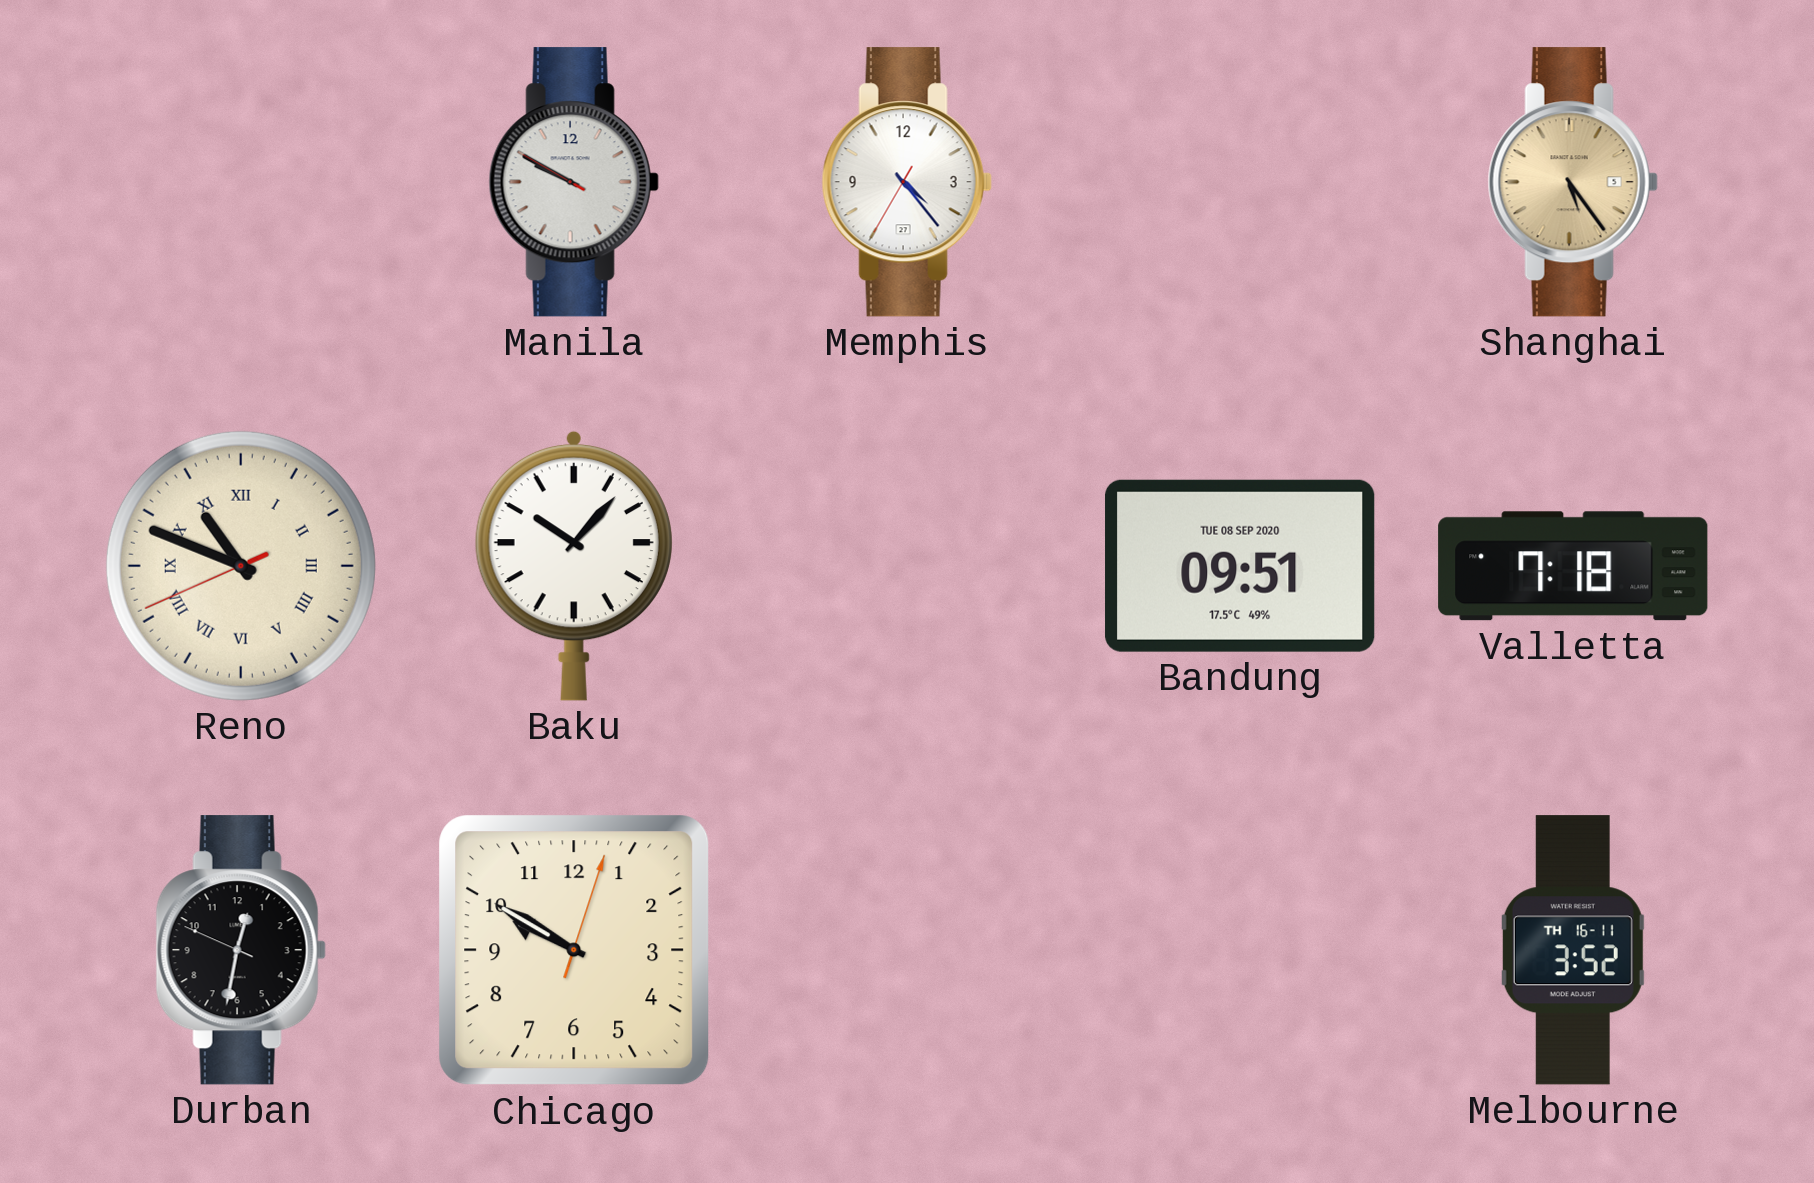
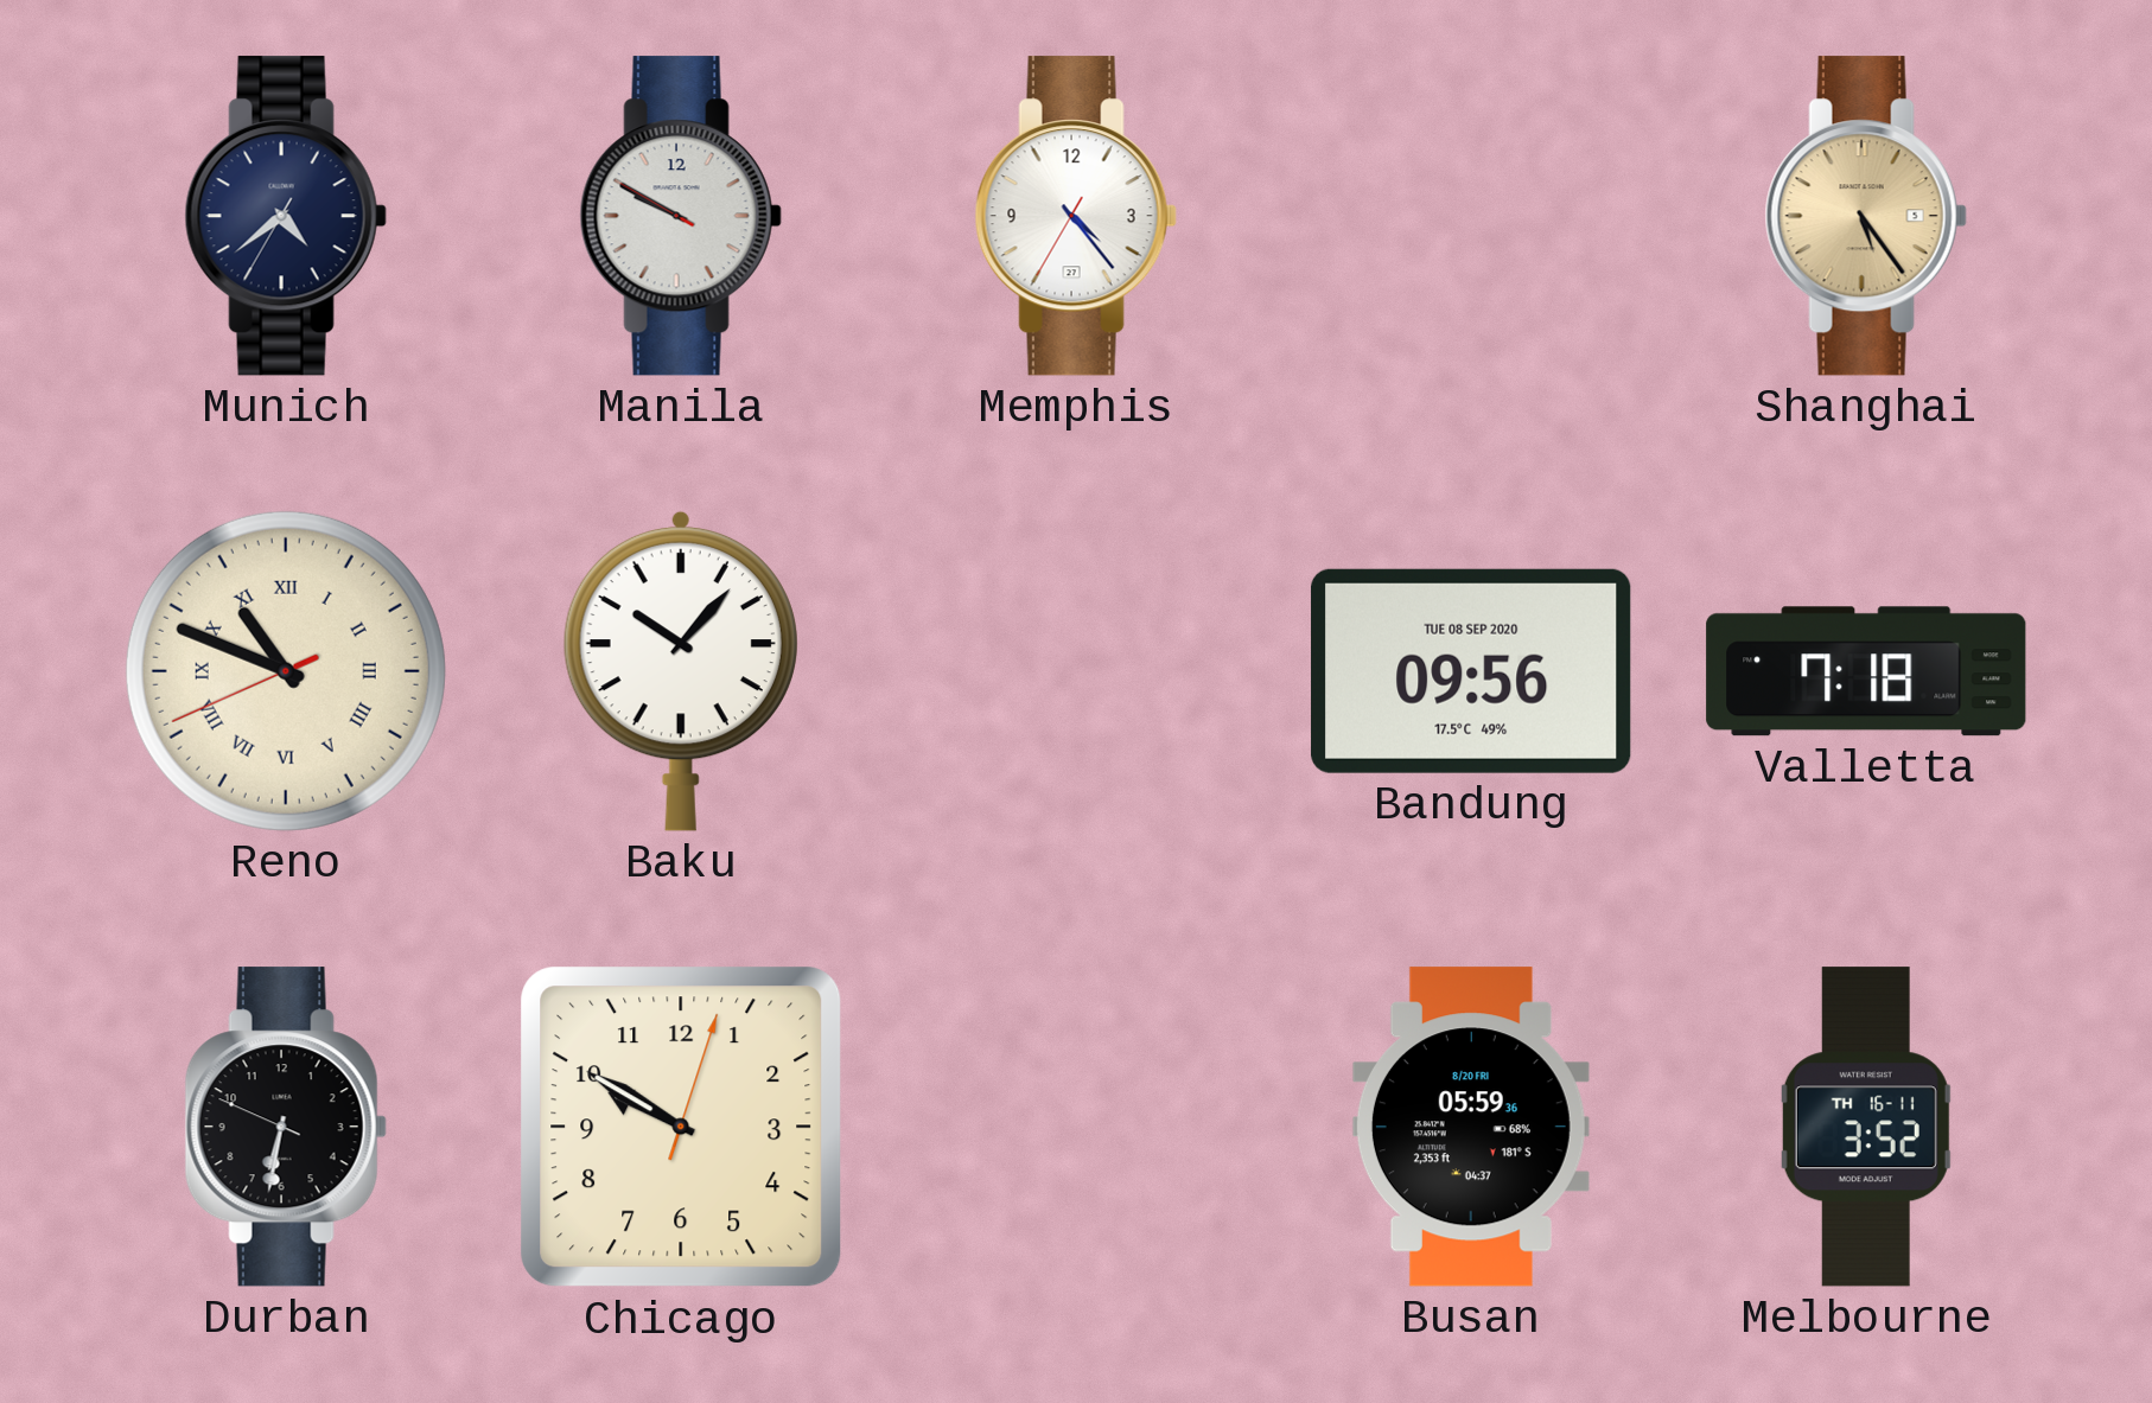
Munich: none -> 4:38
Bandung: 09:51 -> 09:56
Durban: 12:31 -> 6:31
Busan: none -> 05:59
